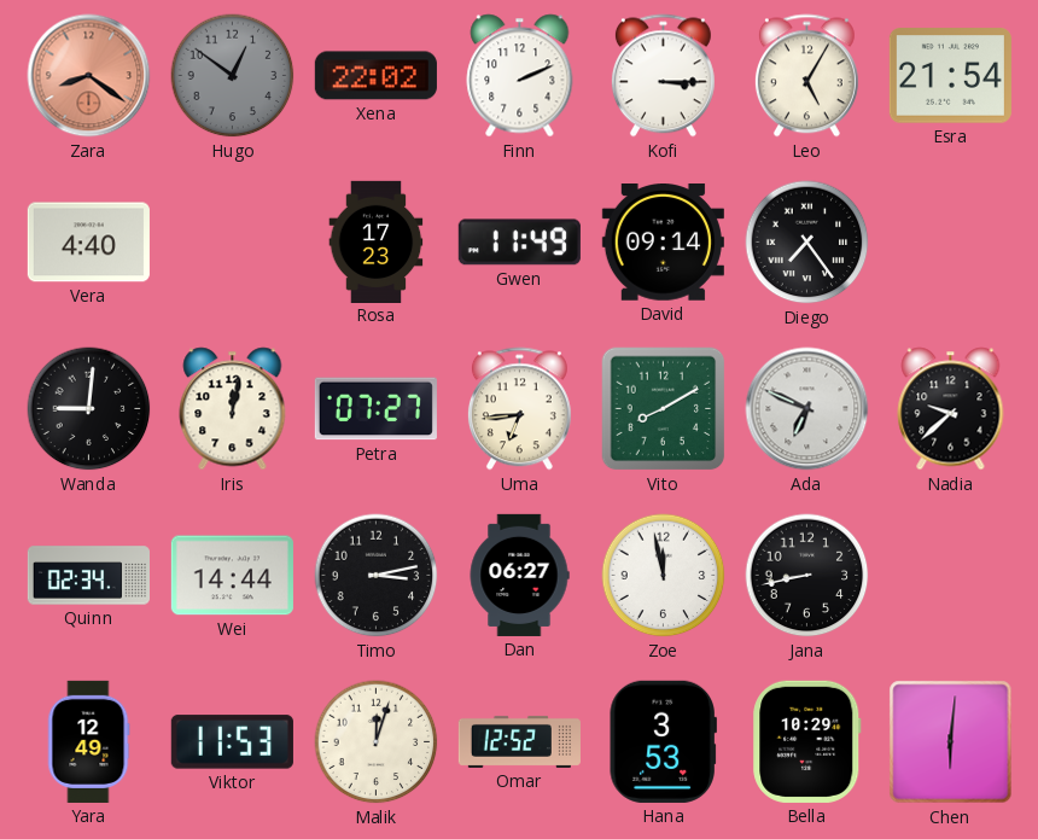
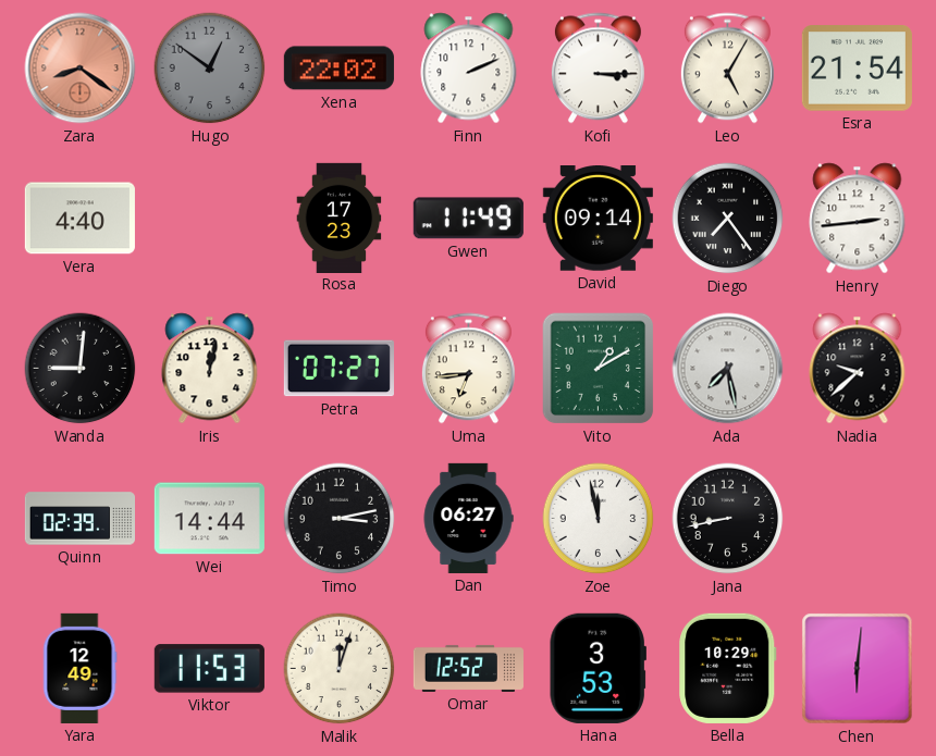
Henry: none -> 2:44
Vito: 8:10 -> 1:10
Ada: 6:49 -> 7:28
Quinn: 02:34 -> 02:39
